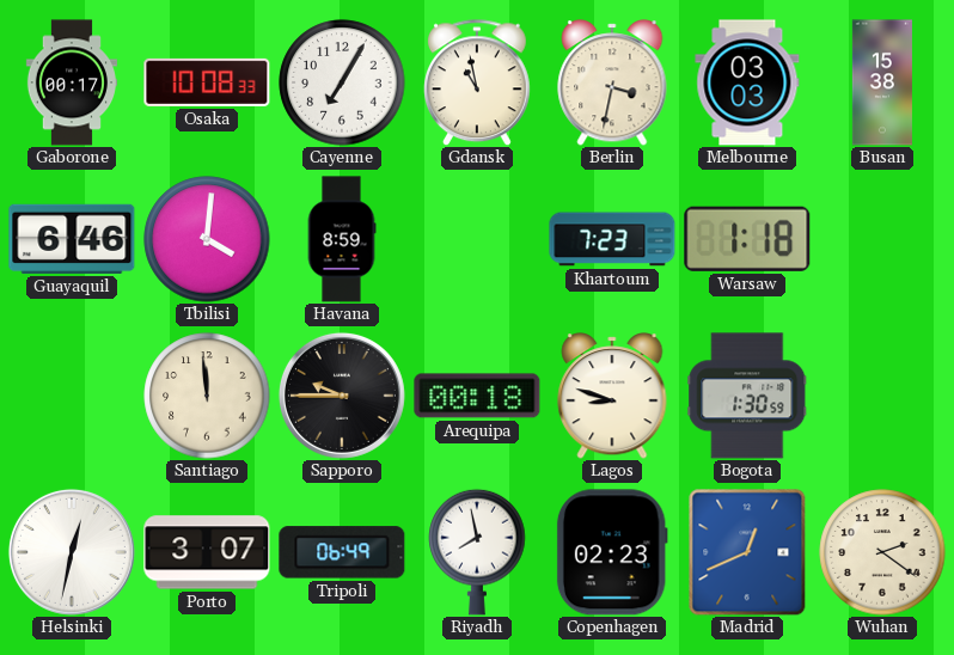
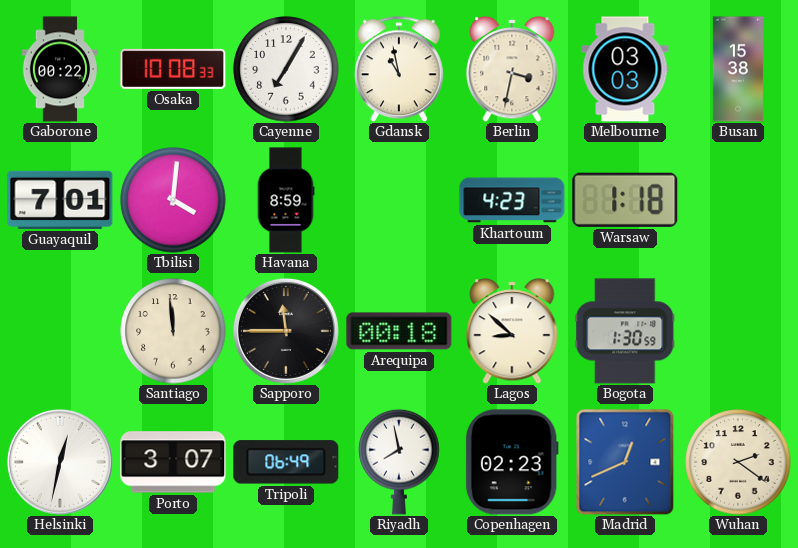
Gaborone: 00:17 -> 00:22
Guayaquil: 6:46 -> 7:01
Khartoum: 7:23 -> 4:23
Sapporo: 9:45 -> 11:45
Lagos: 8:48 -> 8:52
